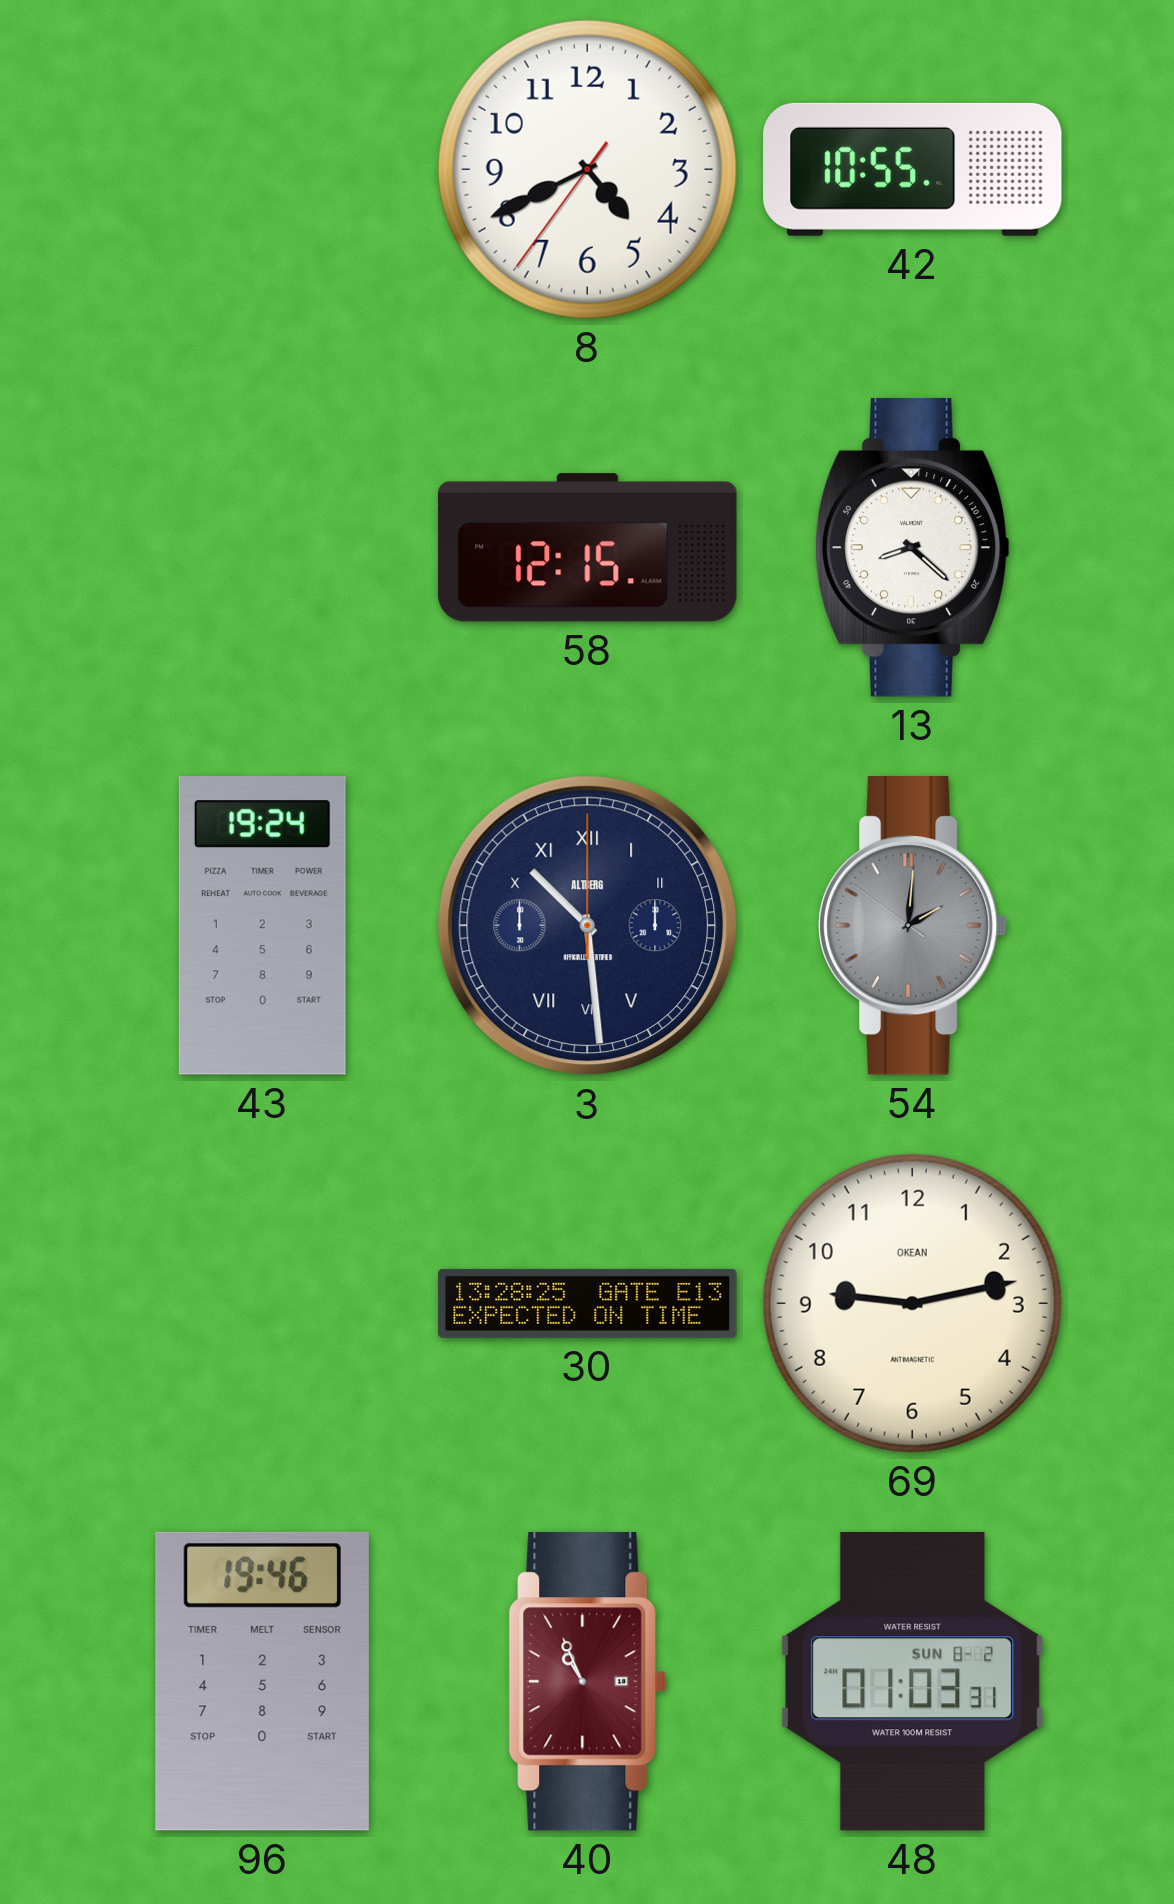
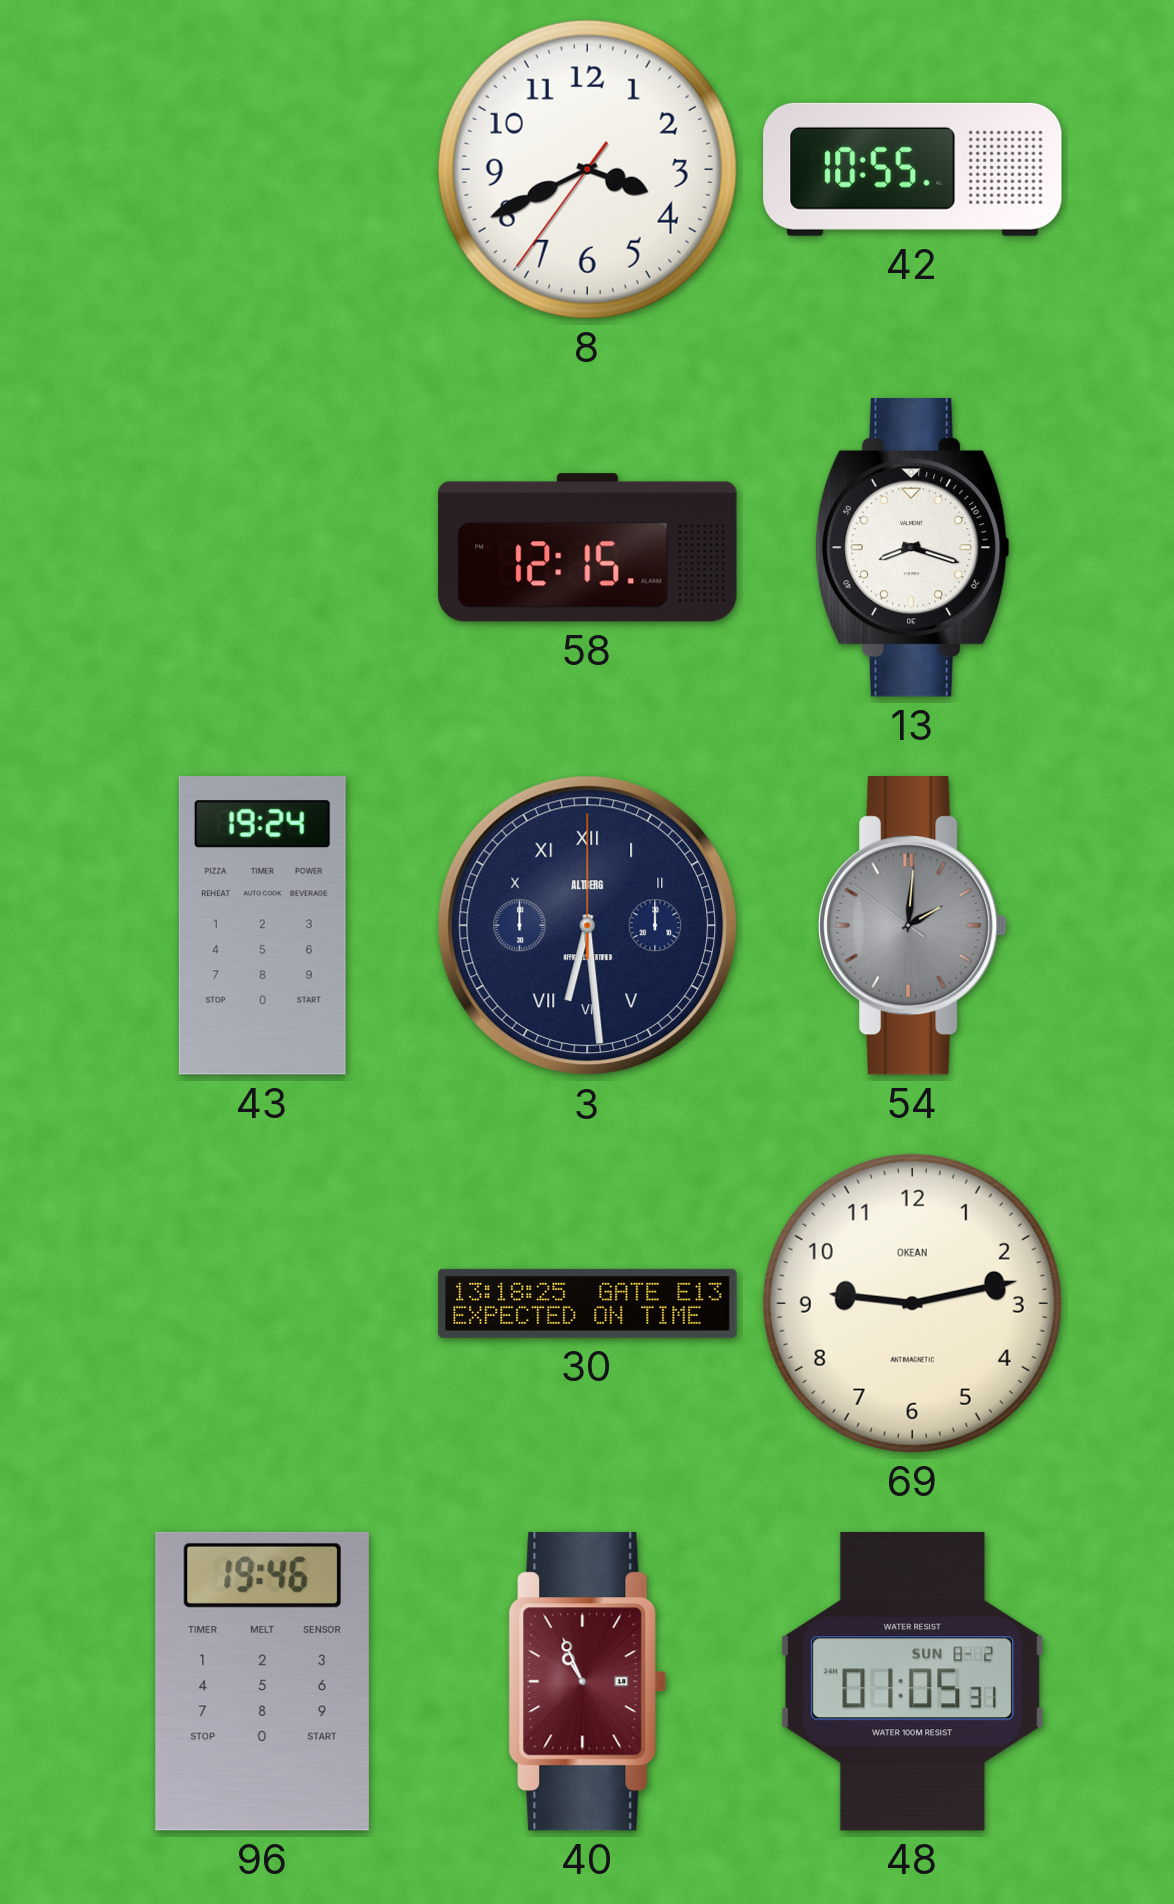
8: 4:40 -> 3:40
13: 8:22 -> 8:18
3: 10:29 -> 6:29
30: 13:28 -> 13:18
48: 01:03 -> 01:05
